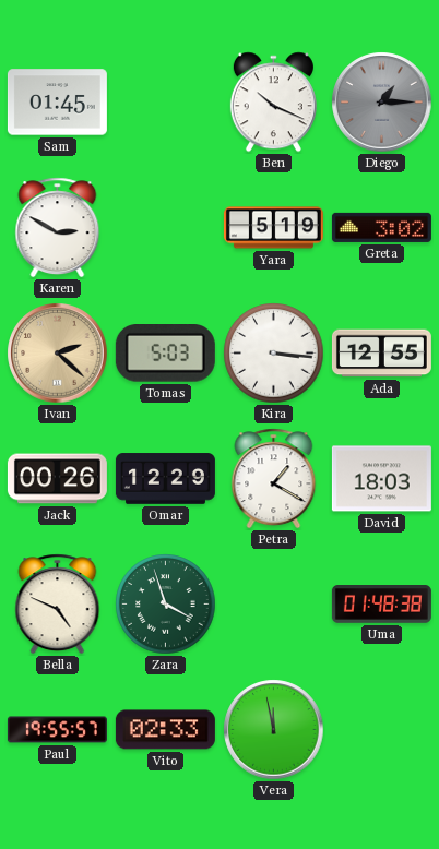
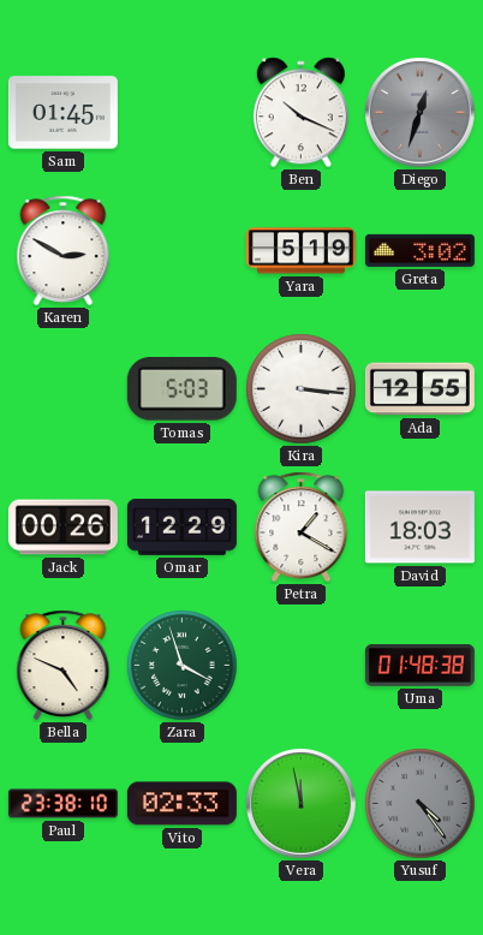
Diego: 1:15 -> 12:33
Ivan: 2:22 -> none
Paul: 19:55 -> 23:38
Yusuf: none -> 4:24
